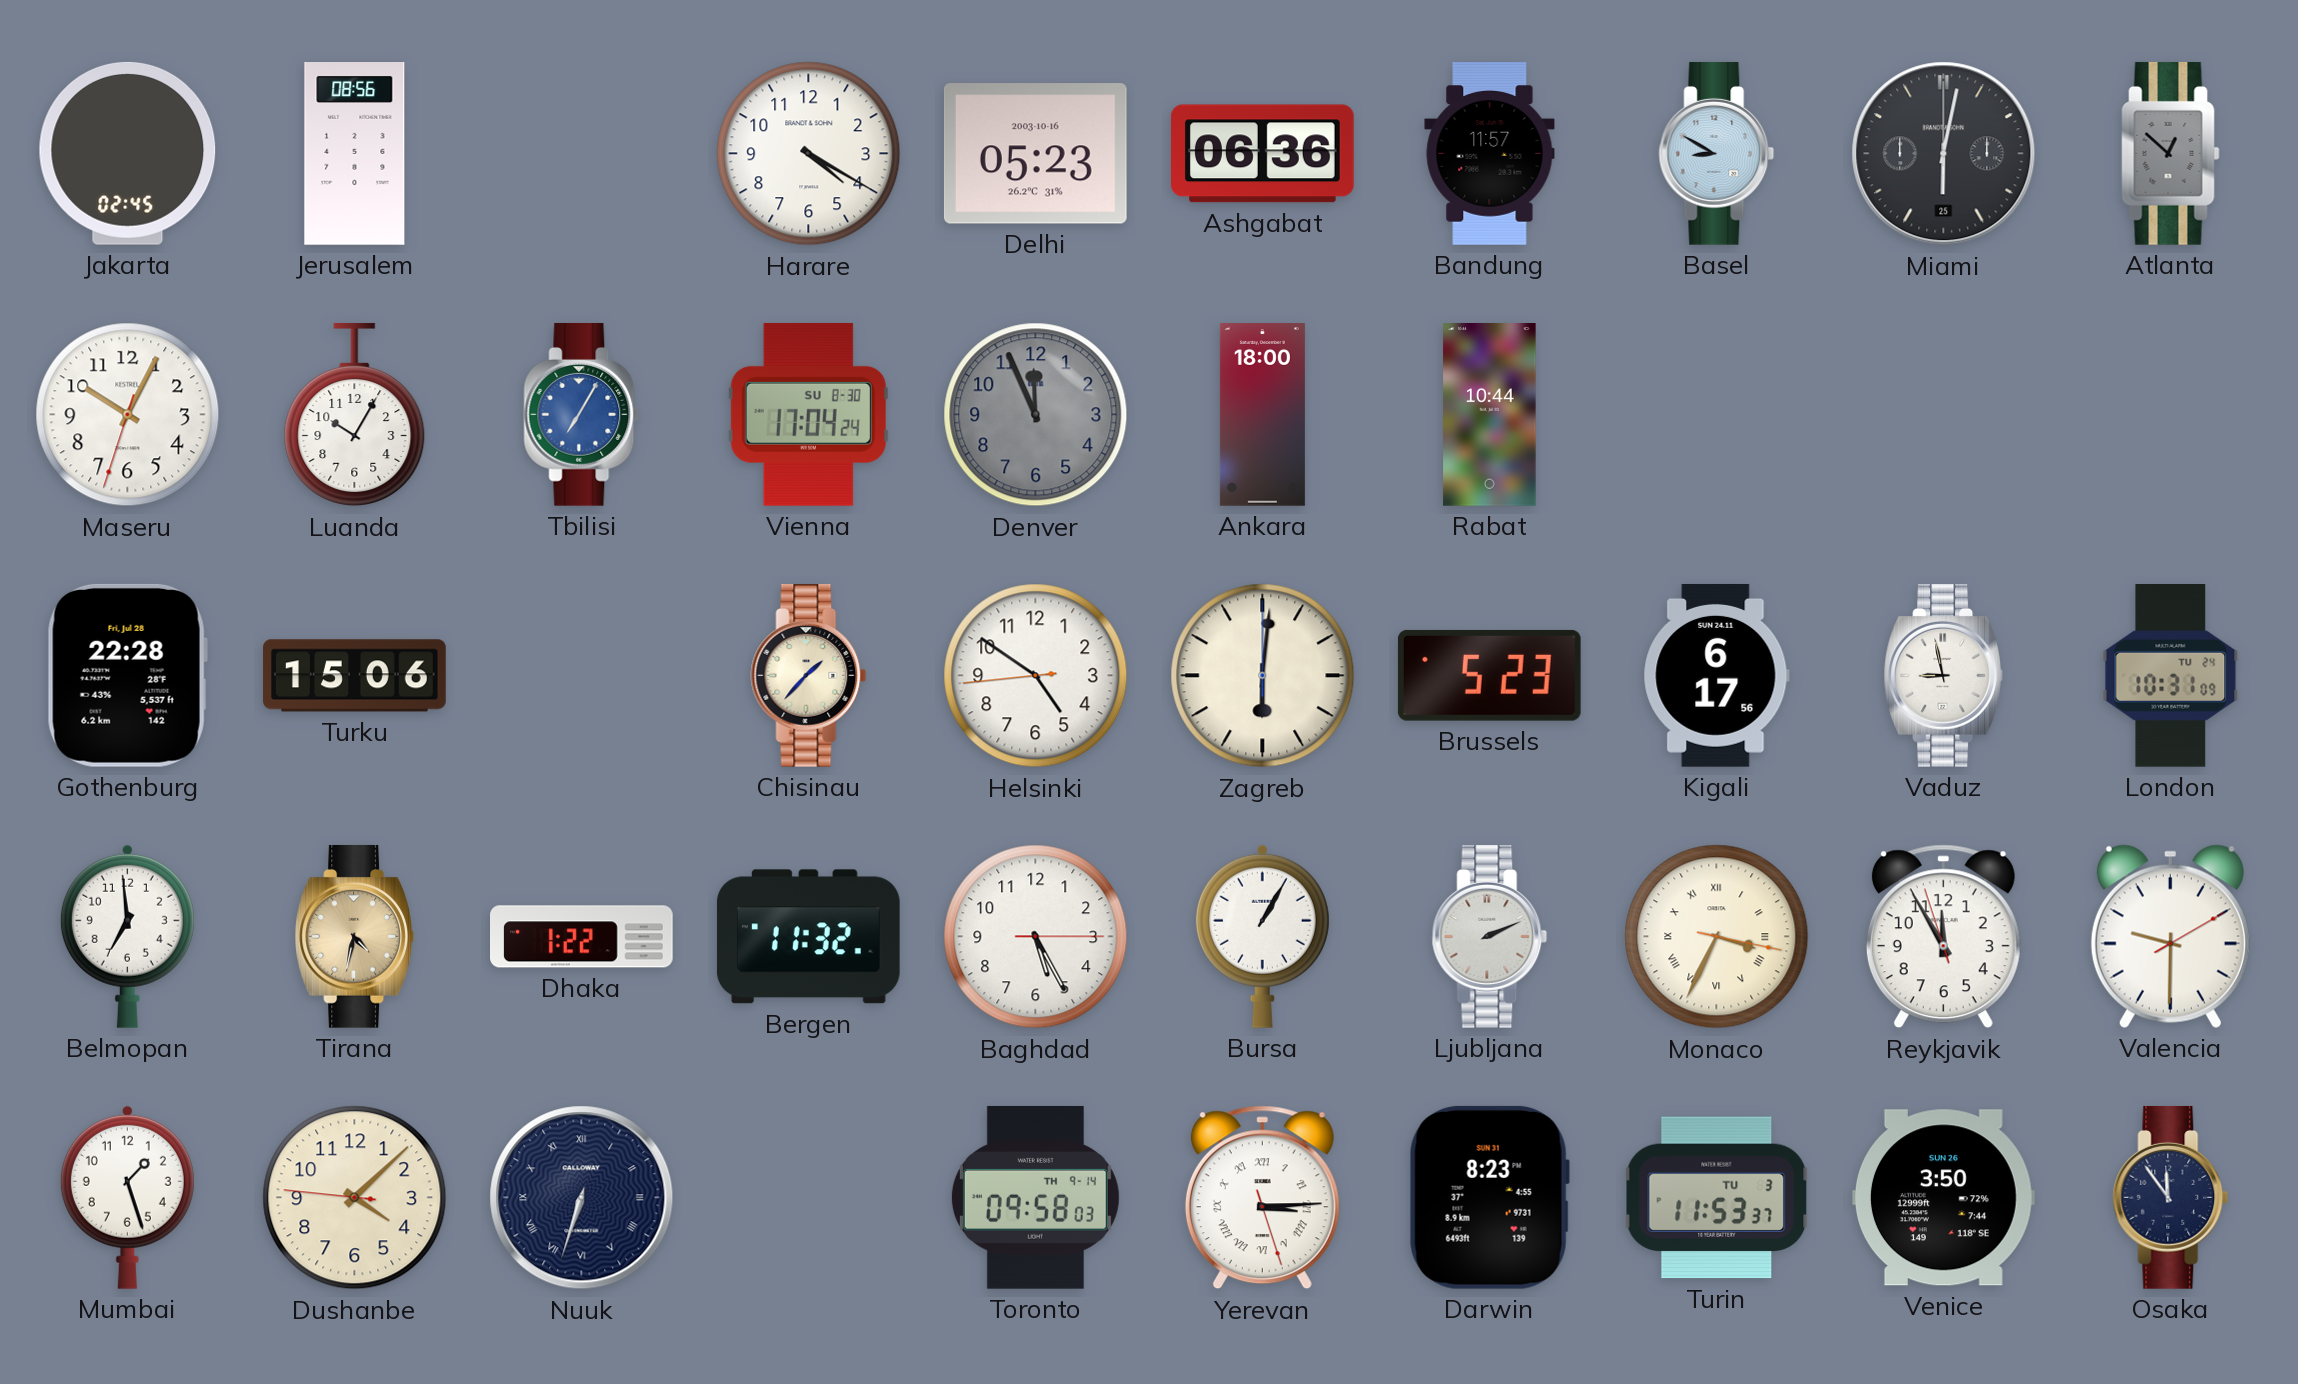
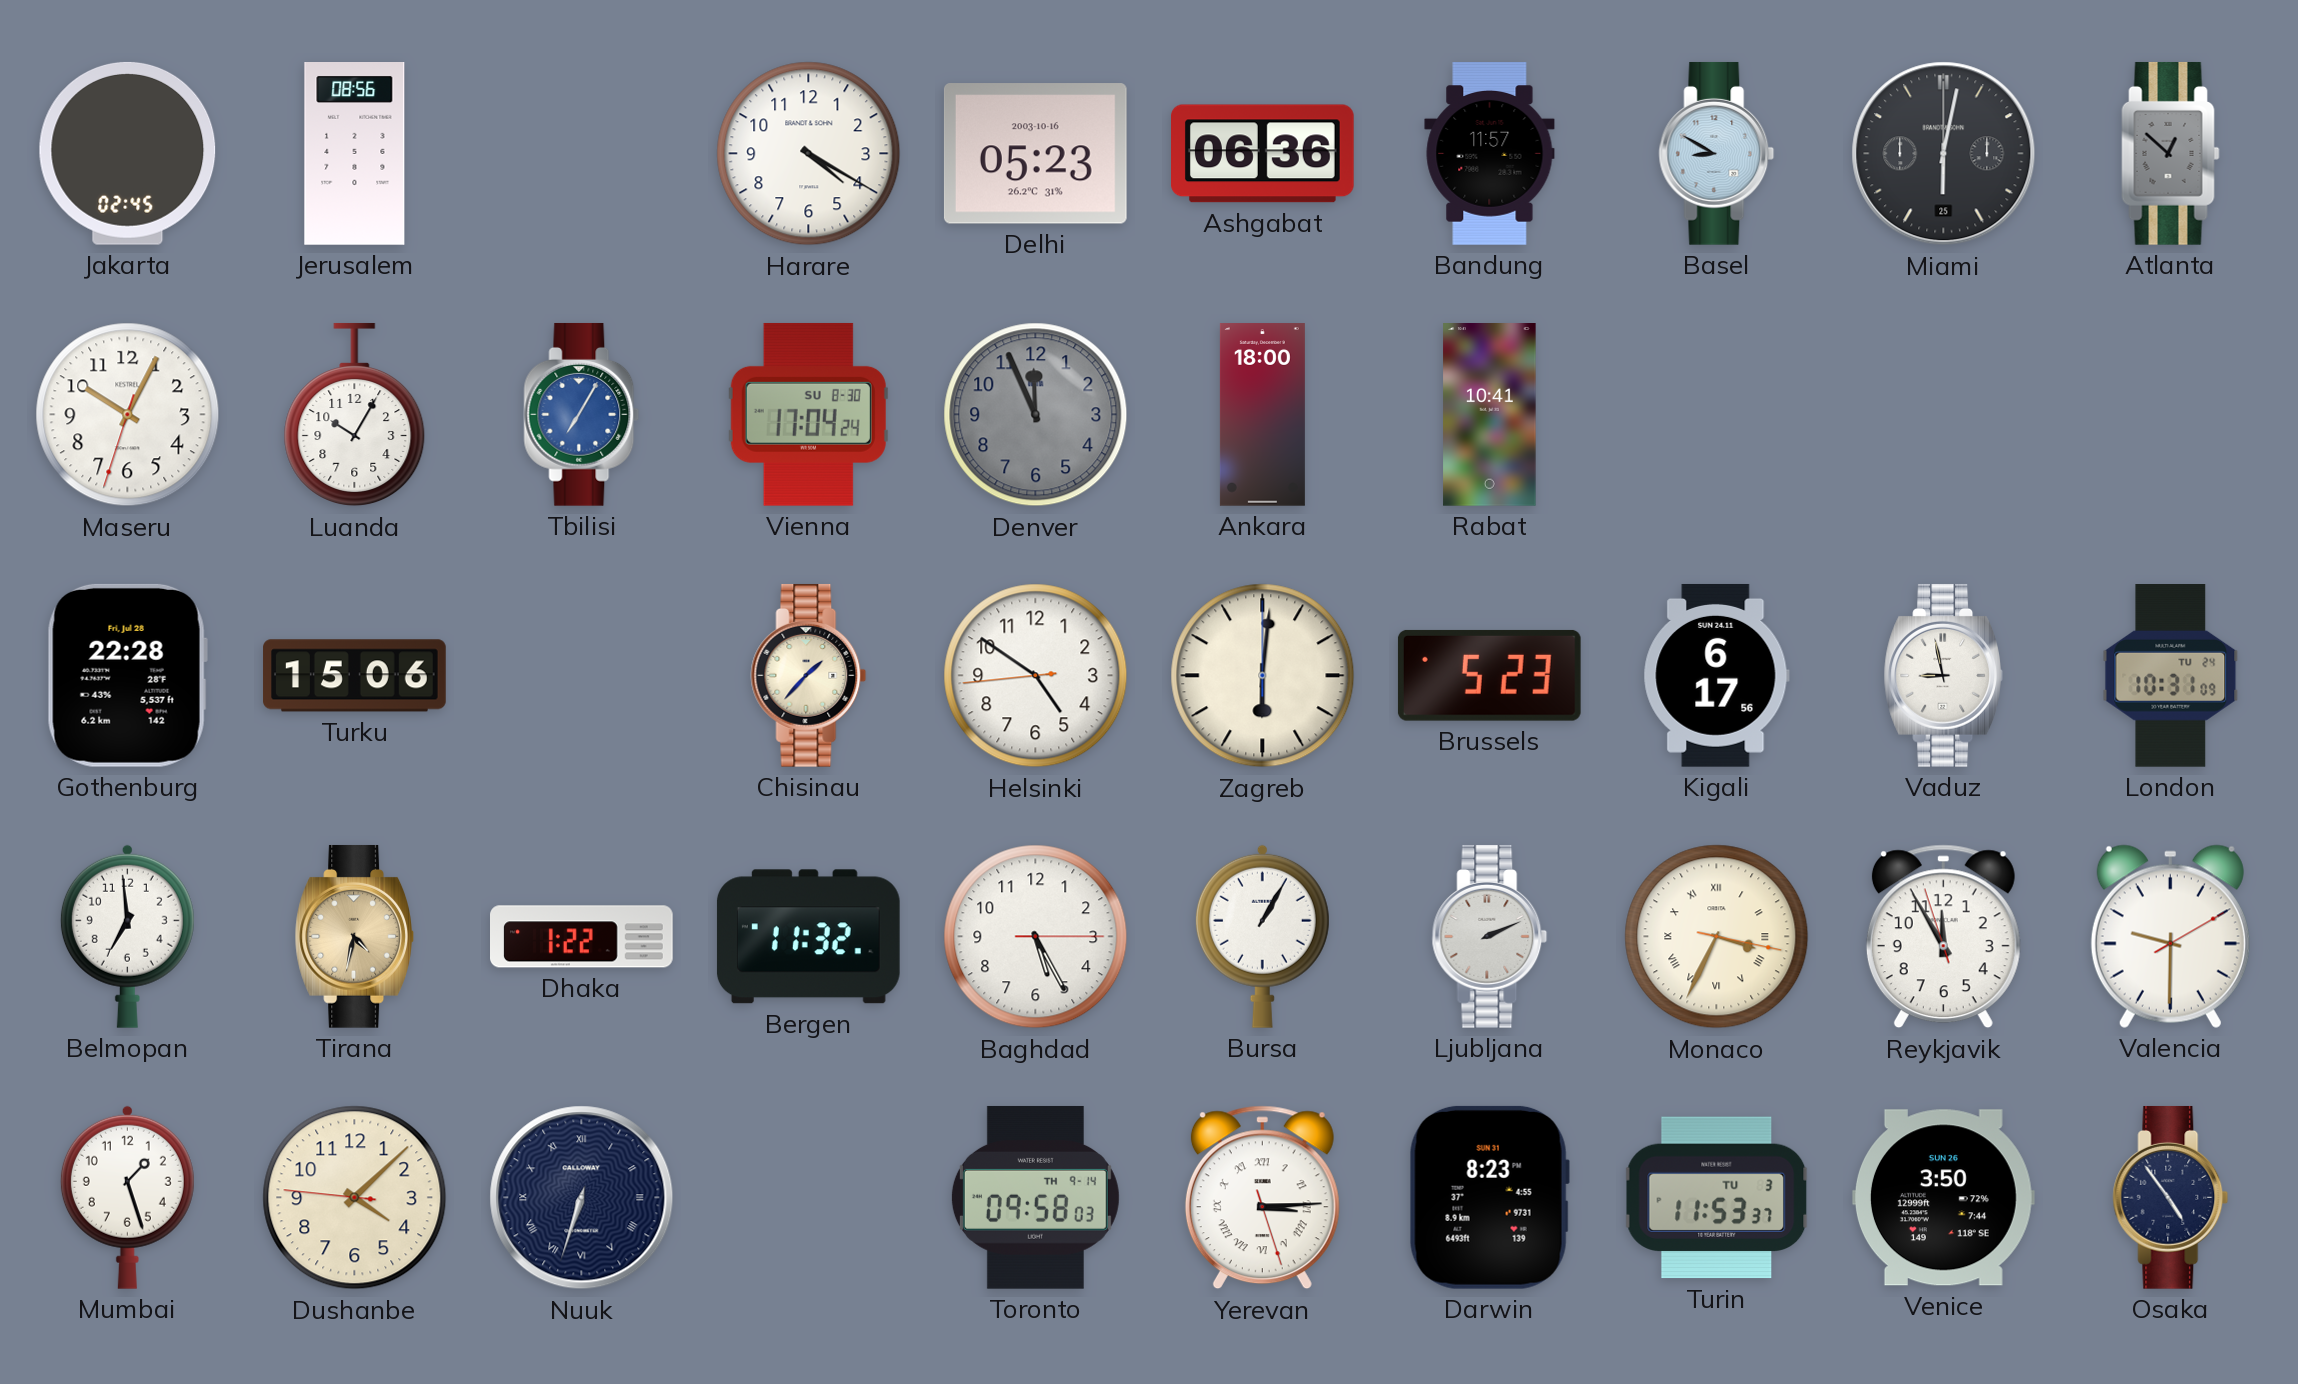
Rabat: 10:44 -> 10:41
Osaka: 11:54 -> 4:54
